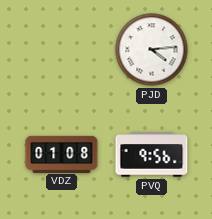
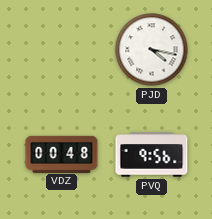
PJD: 4:14 -> 4:17
VDZ: 01:08 -> 00:48
